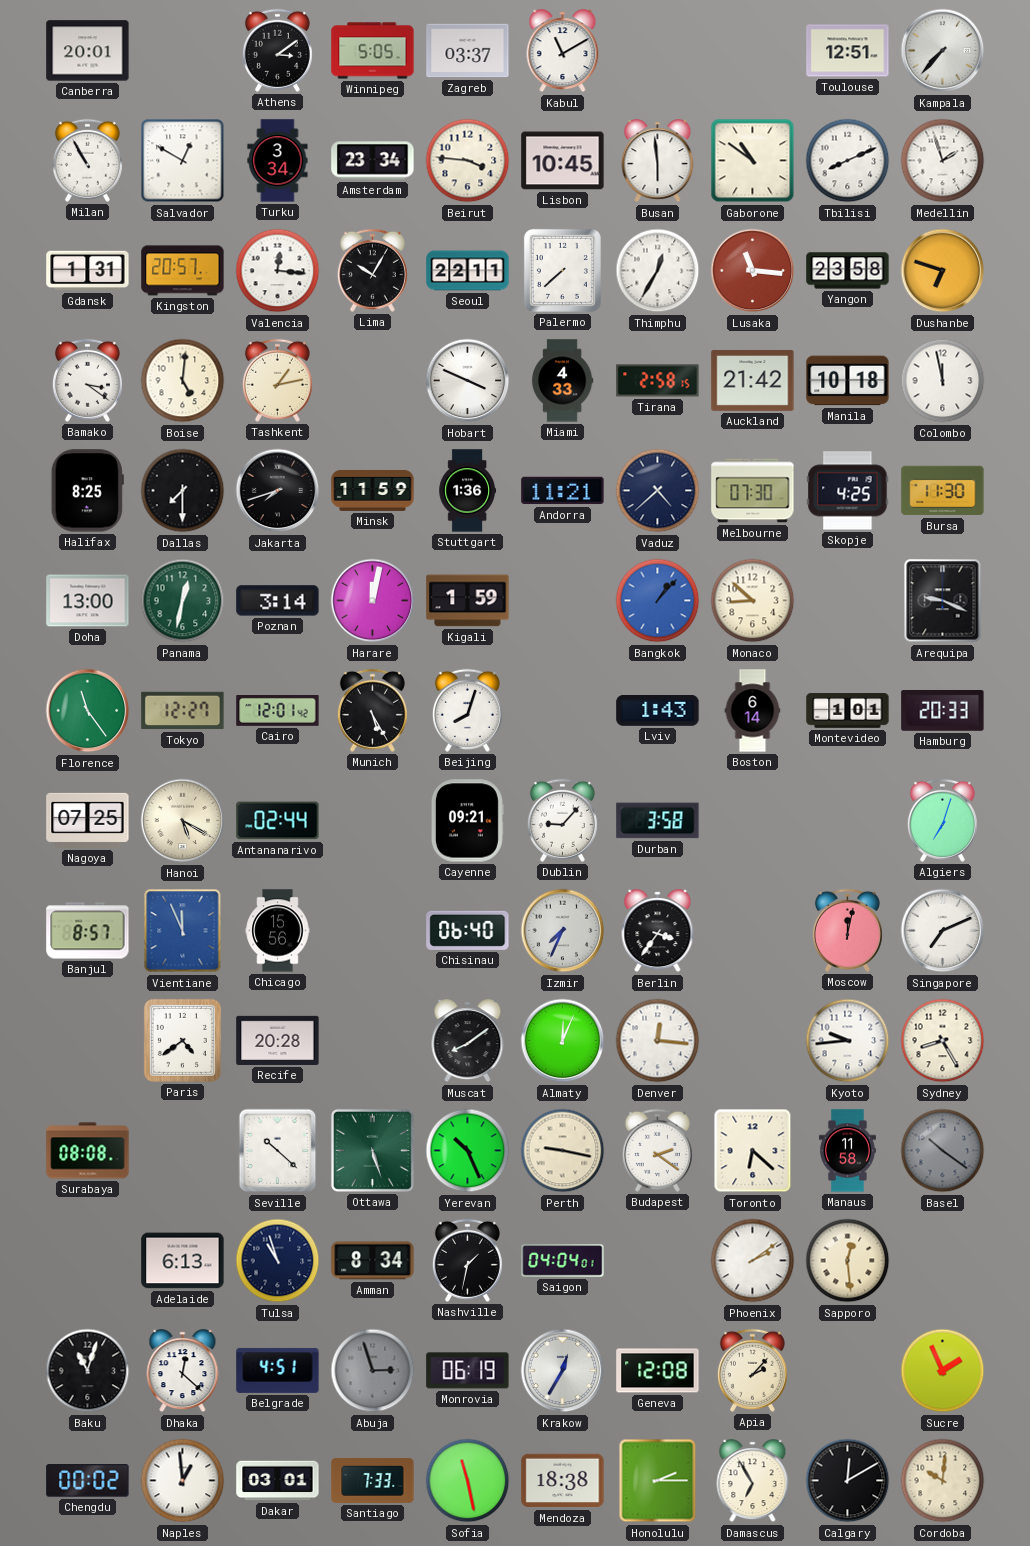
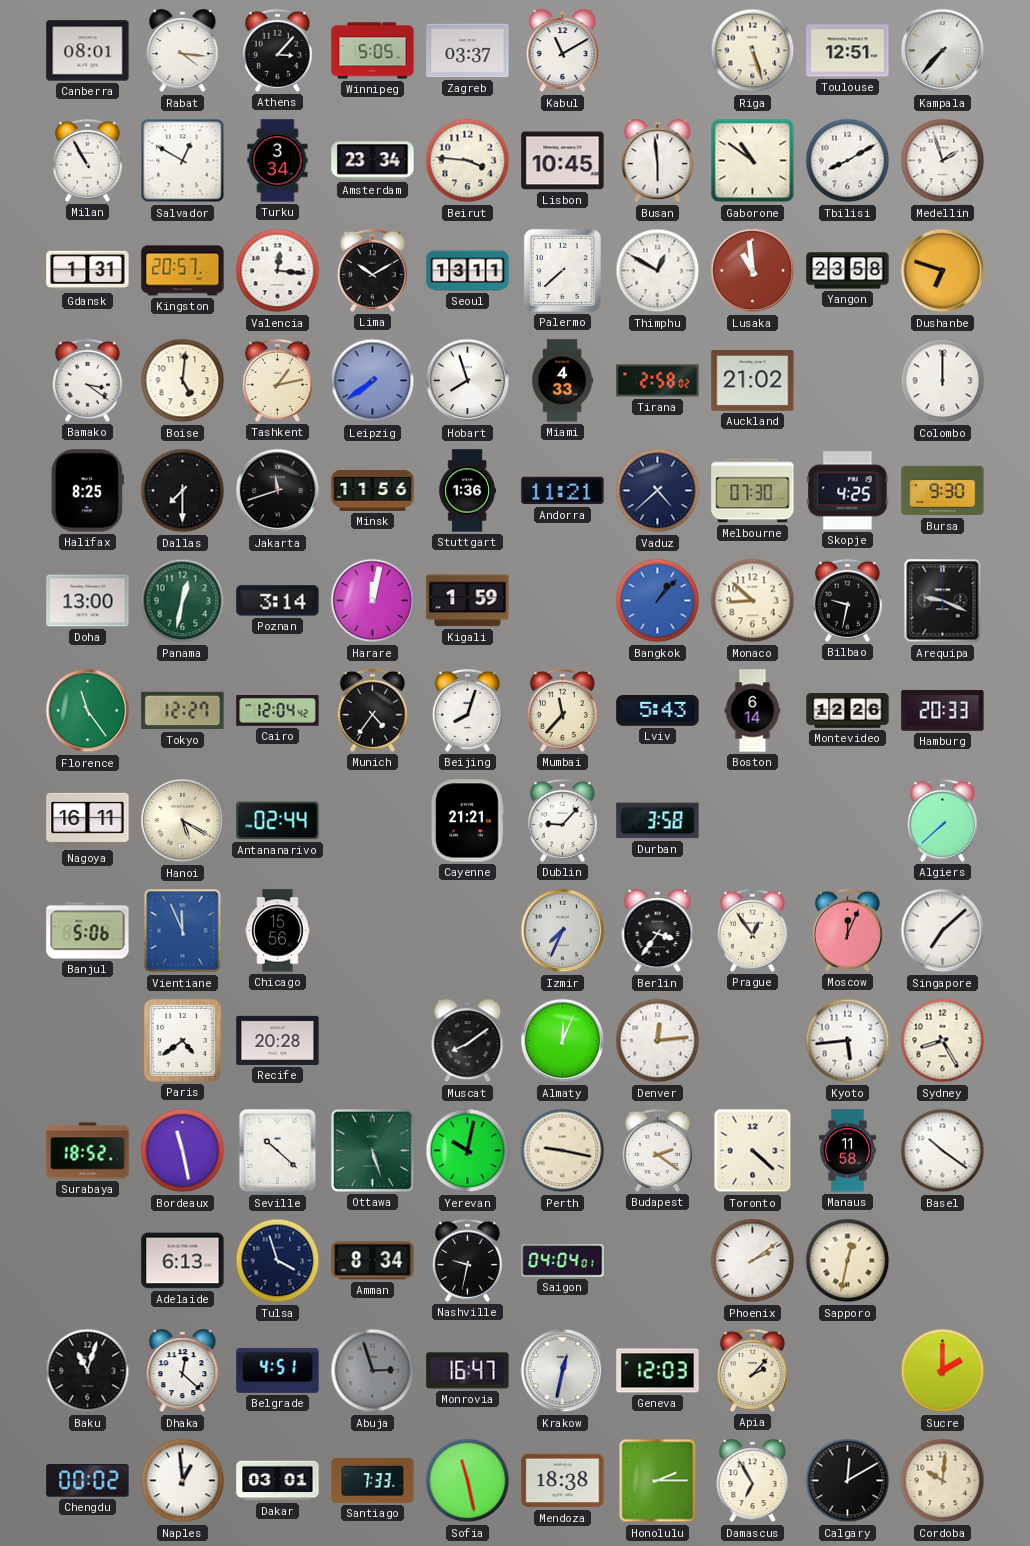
Canberra: 20:01 -> 08:01
Rabat: none -> 4:16
Athens: 3:09 -> 3:07
Riga: none -> 5:27
Tbilisi: 8:11 -> 8:10
Lima: 10:05 -> 10:10
Seoul: 22:11 -> 13:11
Thimphu: 12:35 -> 12:50
Lusaka: 11:16 -> 10:59
Leipzig: none -> 7:39
Hobart: 3:49 -> 7:57
Tirana: 2:58:15 -> 2:58:02
Auckland: 21:42 -> 21:02
Manila: 10:18 -> none
Colombo: 11:58 -> 12:00
Jakarta: 7:42 -> 11:42
Minsk: 11:59 -> 11:56
Bursa: 11:30 -> 9:30
Bilbao: none -> 9:32
Cairo: 12:01 -> 12:04
Munich: 5:25 -> 4:36
Mumbai: none -> 11:37
Lviv: 1:43 -> 5:43
Montevideo: 1:01 -> 12:26
Nagoya: 07:25 -> 16:11
Cayenne: 09:21 -> 21:21
Algiers: 7:03 -> 7:38
Banjul: 8:57 -> 5:06
Chisinau: 06:40 -> none
Prague: none -> 12:54
Moscow: 12:02 -> 12:04
Singapore: 7:11 -> 7:08
Denver: 12:16 -> 12:14
Kyoto: 9:44 -> 5:44
Surabaya: 08:08 -> 18:52
Bordeaux: none -> 11:28
Yerevan: 10:26 -> 10:02
Toronto: 6:22 -> 4:22
Basel dial: grey -> white
Tulsa: 10:57 -> 3:57
Nashville: 1:32 -> 9:32
Sapporo: 12:29 -> 12:32
Monrovia: 06:19 -> 16:47
Krakow: 12:35 -> 12:32
Geneva: 12:08 -> 12:03
Sucre: 1:56 -> 2:00
